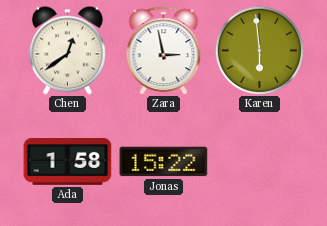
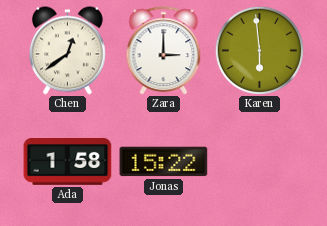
Zara: 2:58 -> 3:00
